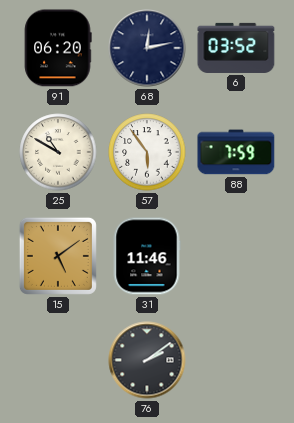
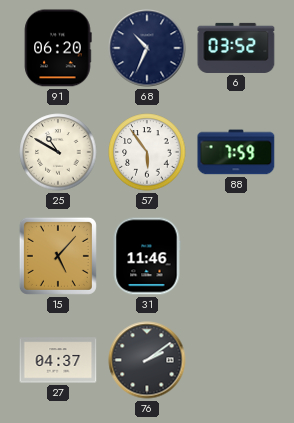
68: 12:13 -> 10:34
15: 5:09 -> 5:07
27: none -> 04:37
